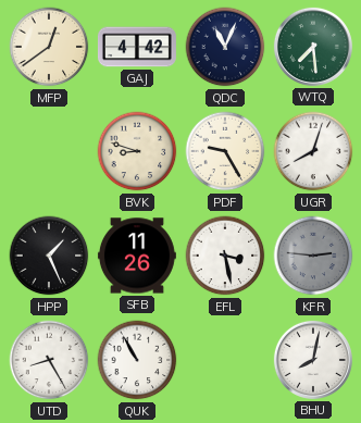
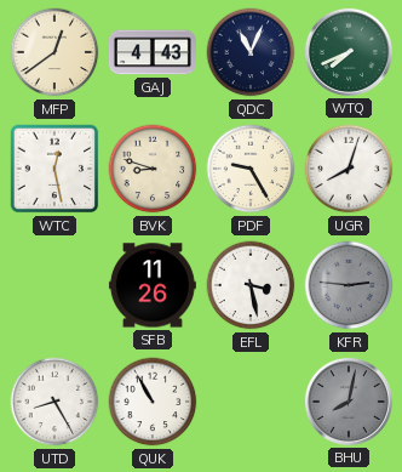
GAJ: 4:42 -> 4:43
WTQ: 7:29 -> 7:41
WTC: none -> 12:28
HPP: 1:26 -> none
BHU dial: white -> grey
